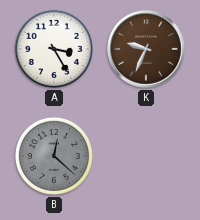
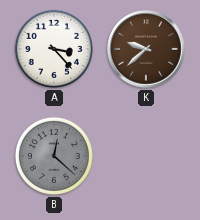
A: 3:25 -> 3:23
K: 9:34 -> 9:38
